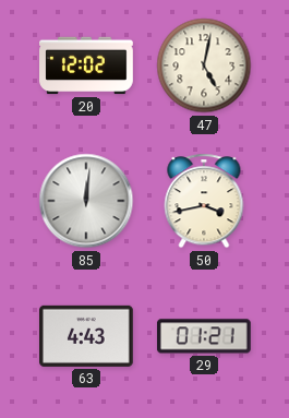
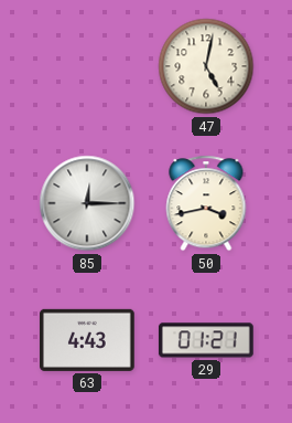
20: 12:02 -> none
85: 12:01 -> 12:15
